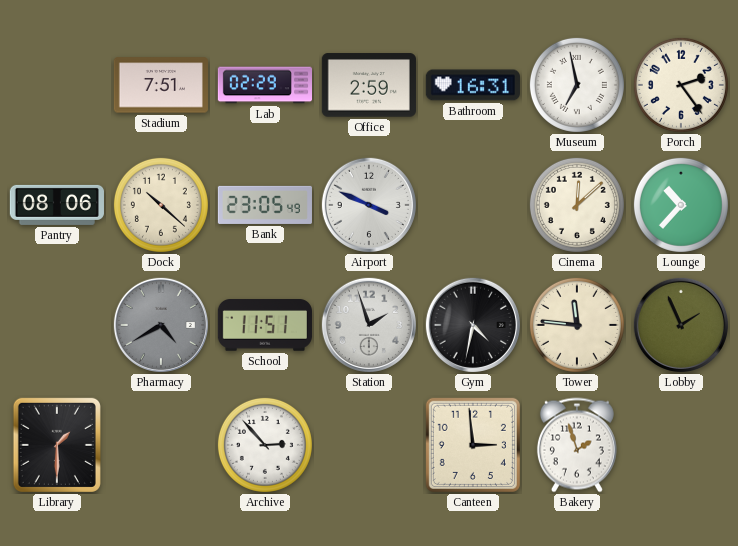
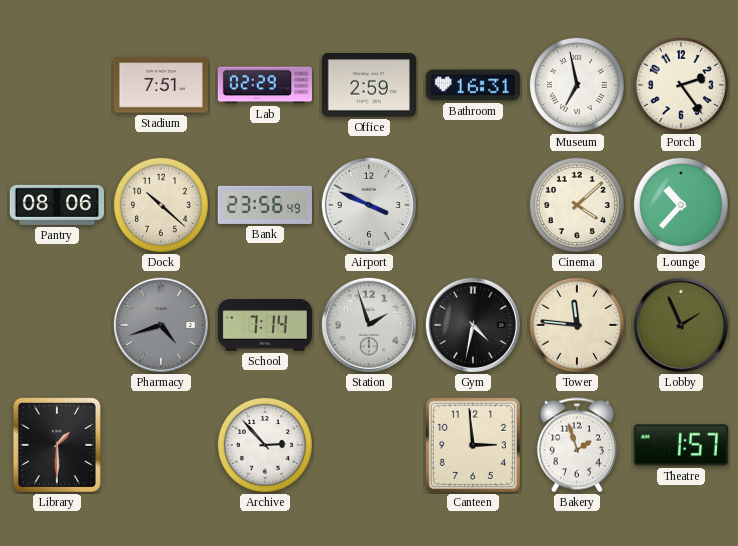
Bank: 23:05 -> 23:56
Cinema: 12:08 -> 4:08
Pharmacy: 4:40 -> 4:42
School: 11:51 -> 7:14
Theatre: none -> 1:57
